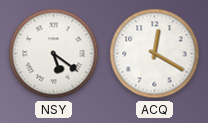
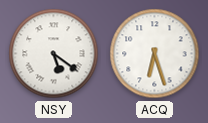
ACQ: 12:20 -> 6:27
